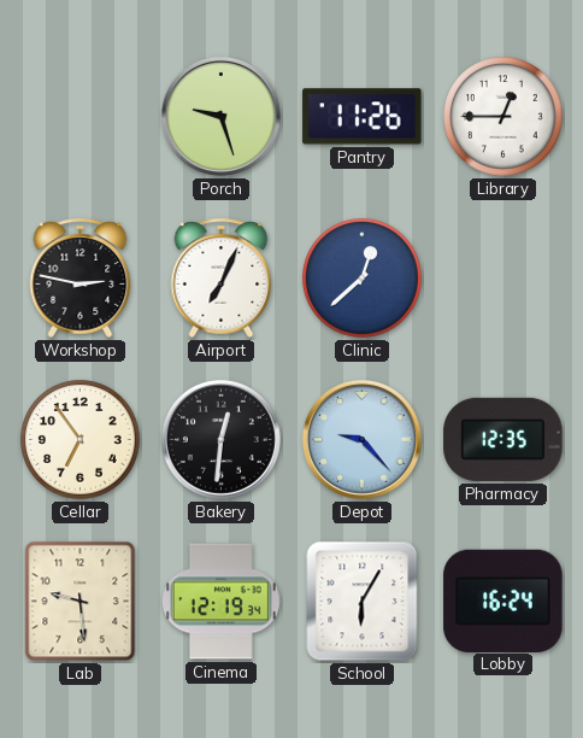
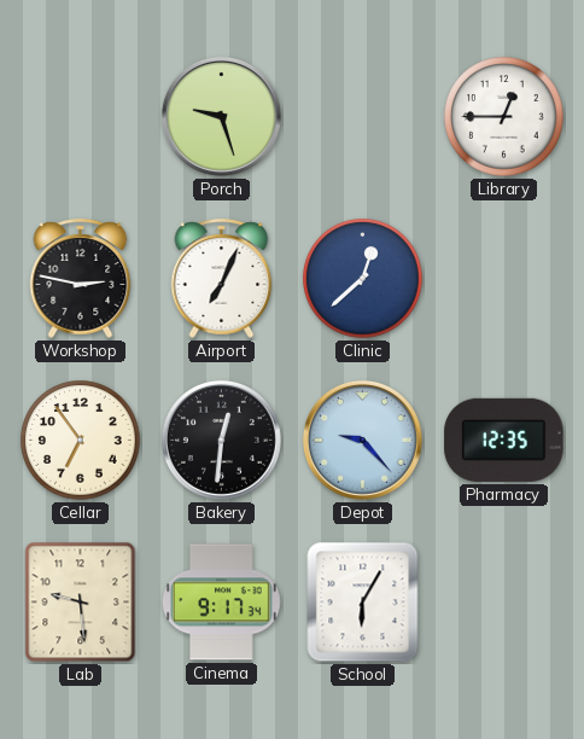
Pantry: 11:26 -> none
Cinema: 12:19 -> 9:17
Lobby: 16:24 -> none
